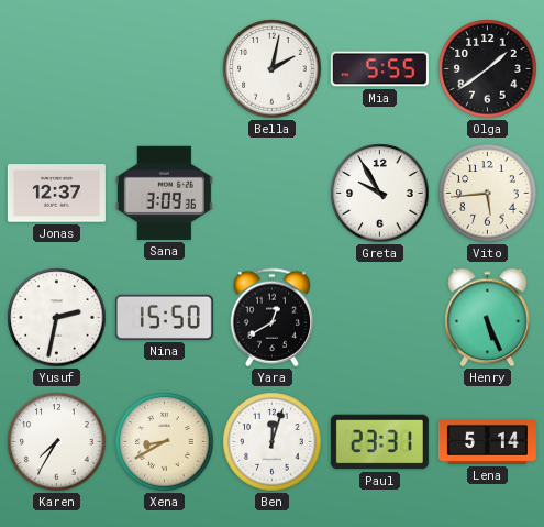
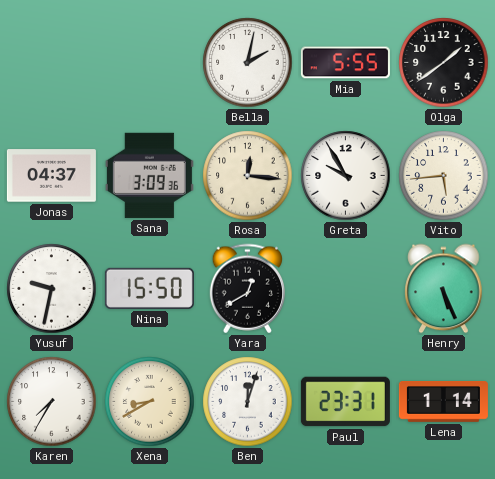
Jonas: 12:37 -> 04:37
Rosa: none -> 12:16
Yusuf: 2:32 -> 9:32
Lena: 5:14 -> 1:14
